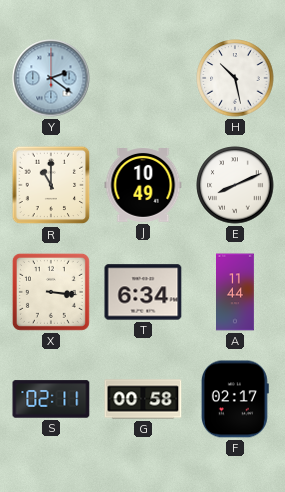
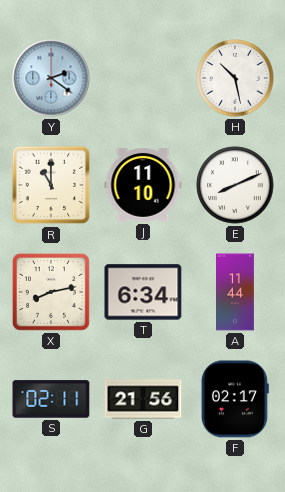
J: 10:49 -> 11:10
X: 3:16 -> 8:13
G: 00:58 -> 21:56
